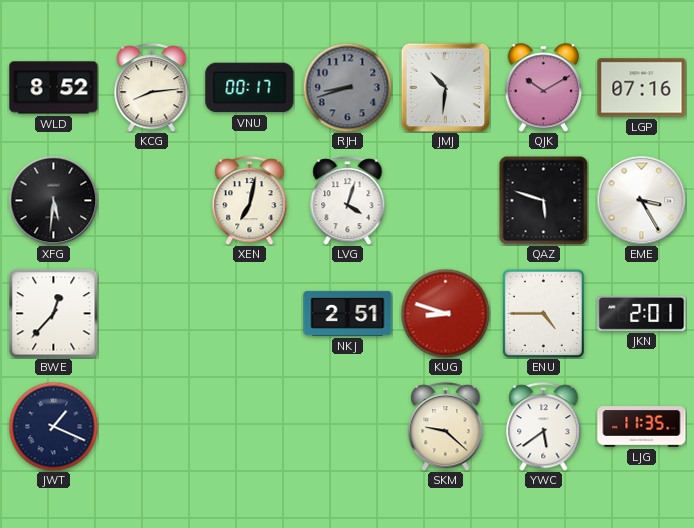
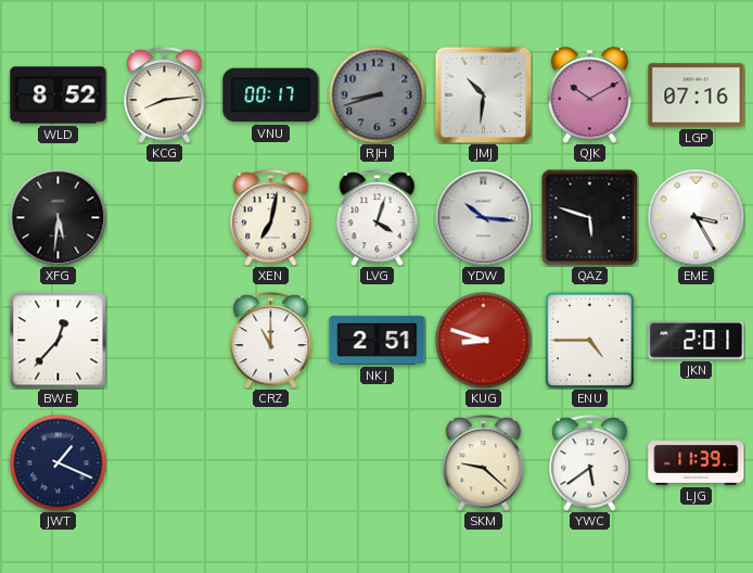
YDW: none -> 10:16
CRZ: none -> 11:00
LJG: 11:35 -> 11:39
